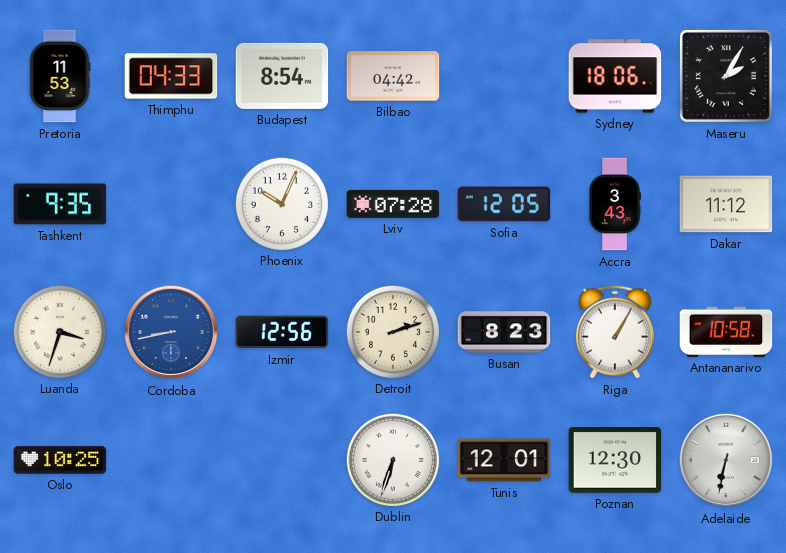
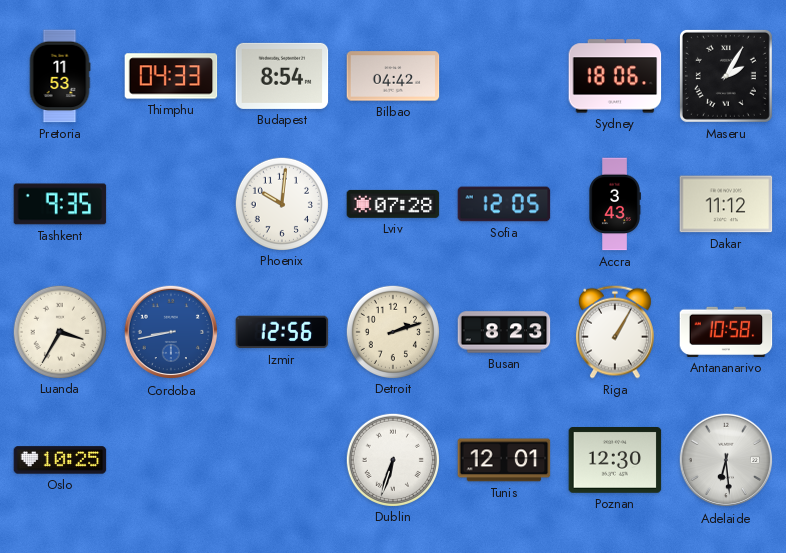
Phoenix: 10:04 -> 10:01
Luanda: 3:33 -> 3:35
Adelaide: 6:32 -> 6:29
